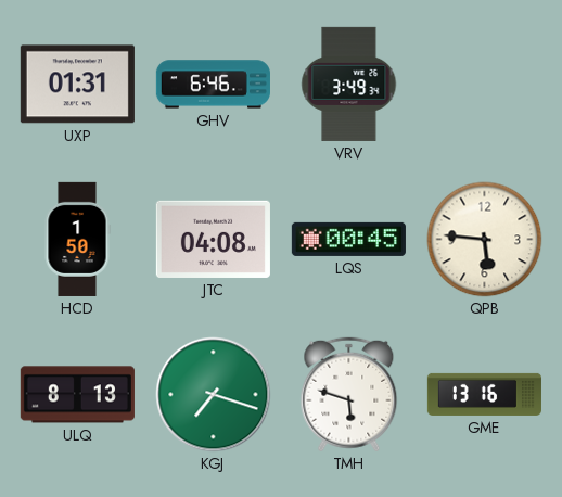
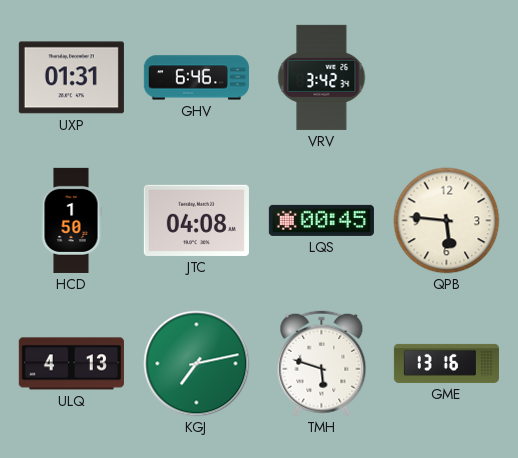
VRV: 3:49 -> 3:42
ULQ: 8:13 -> 4:13
KGJ: 7:18 -> 7:13
